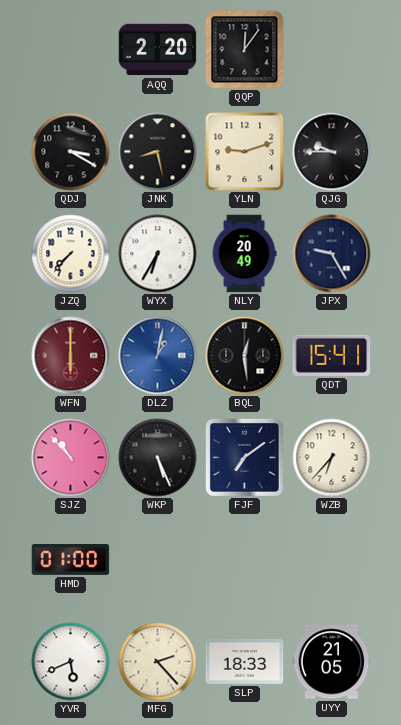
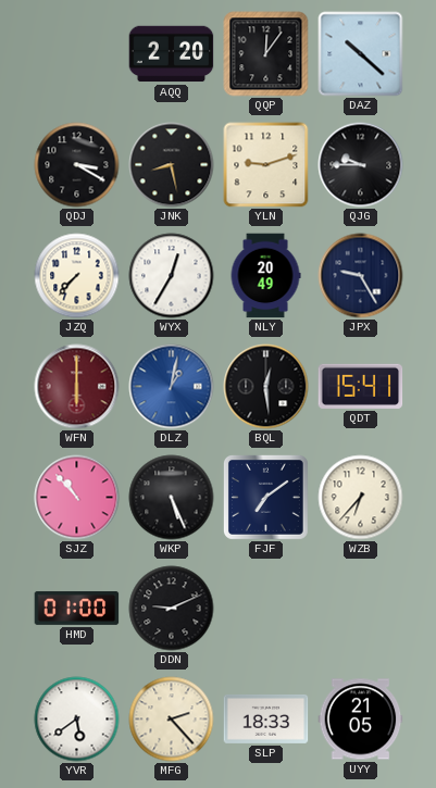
DAZ: none -> 10:22
WYX: 6:35 -> 12:35
DDN: none -> 9:11
YVR: 5:41 -> 5:39
